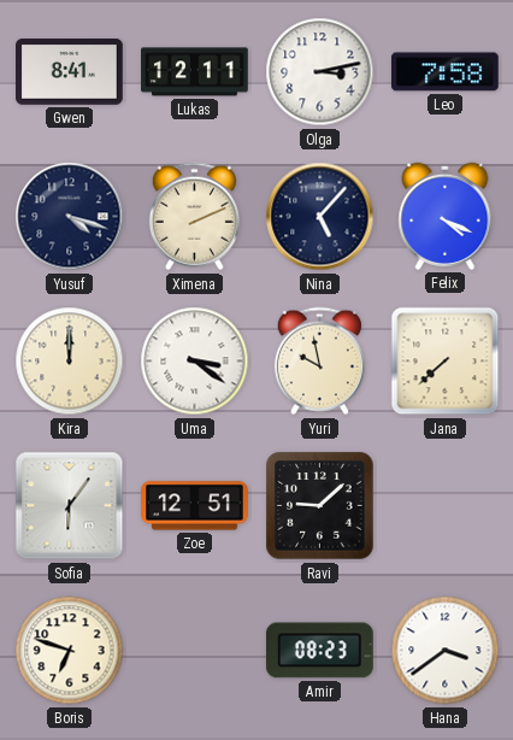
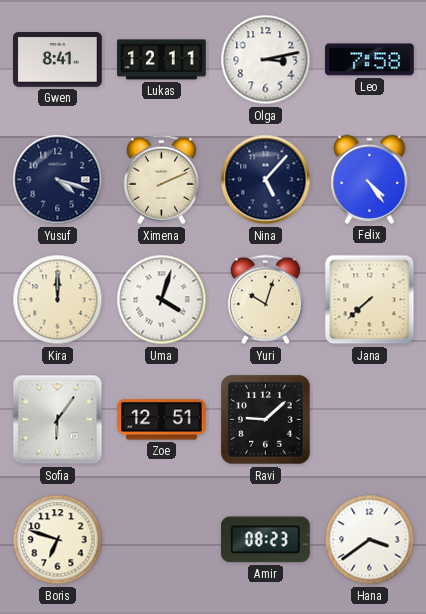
Felix: 4:19 -> 4:24
Uma: 3:21 -> 4:03
Yuri: 9:58 -> 10:03
